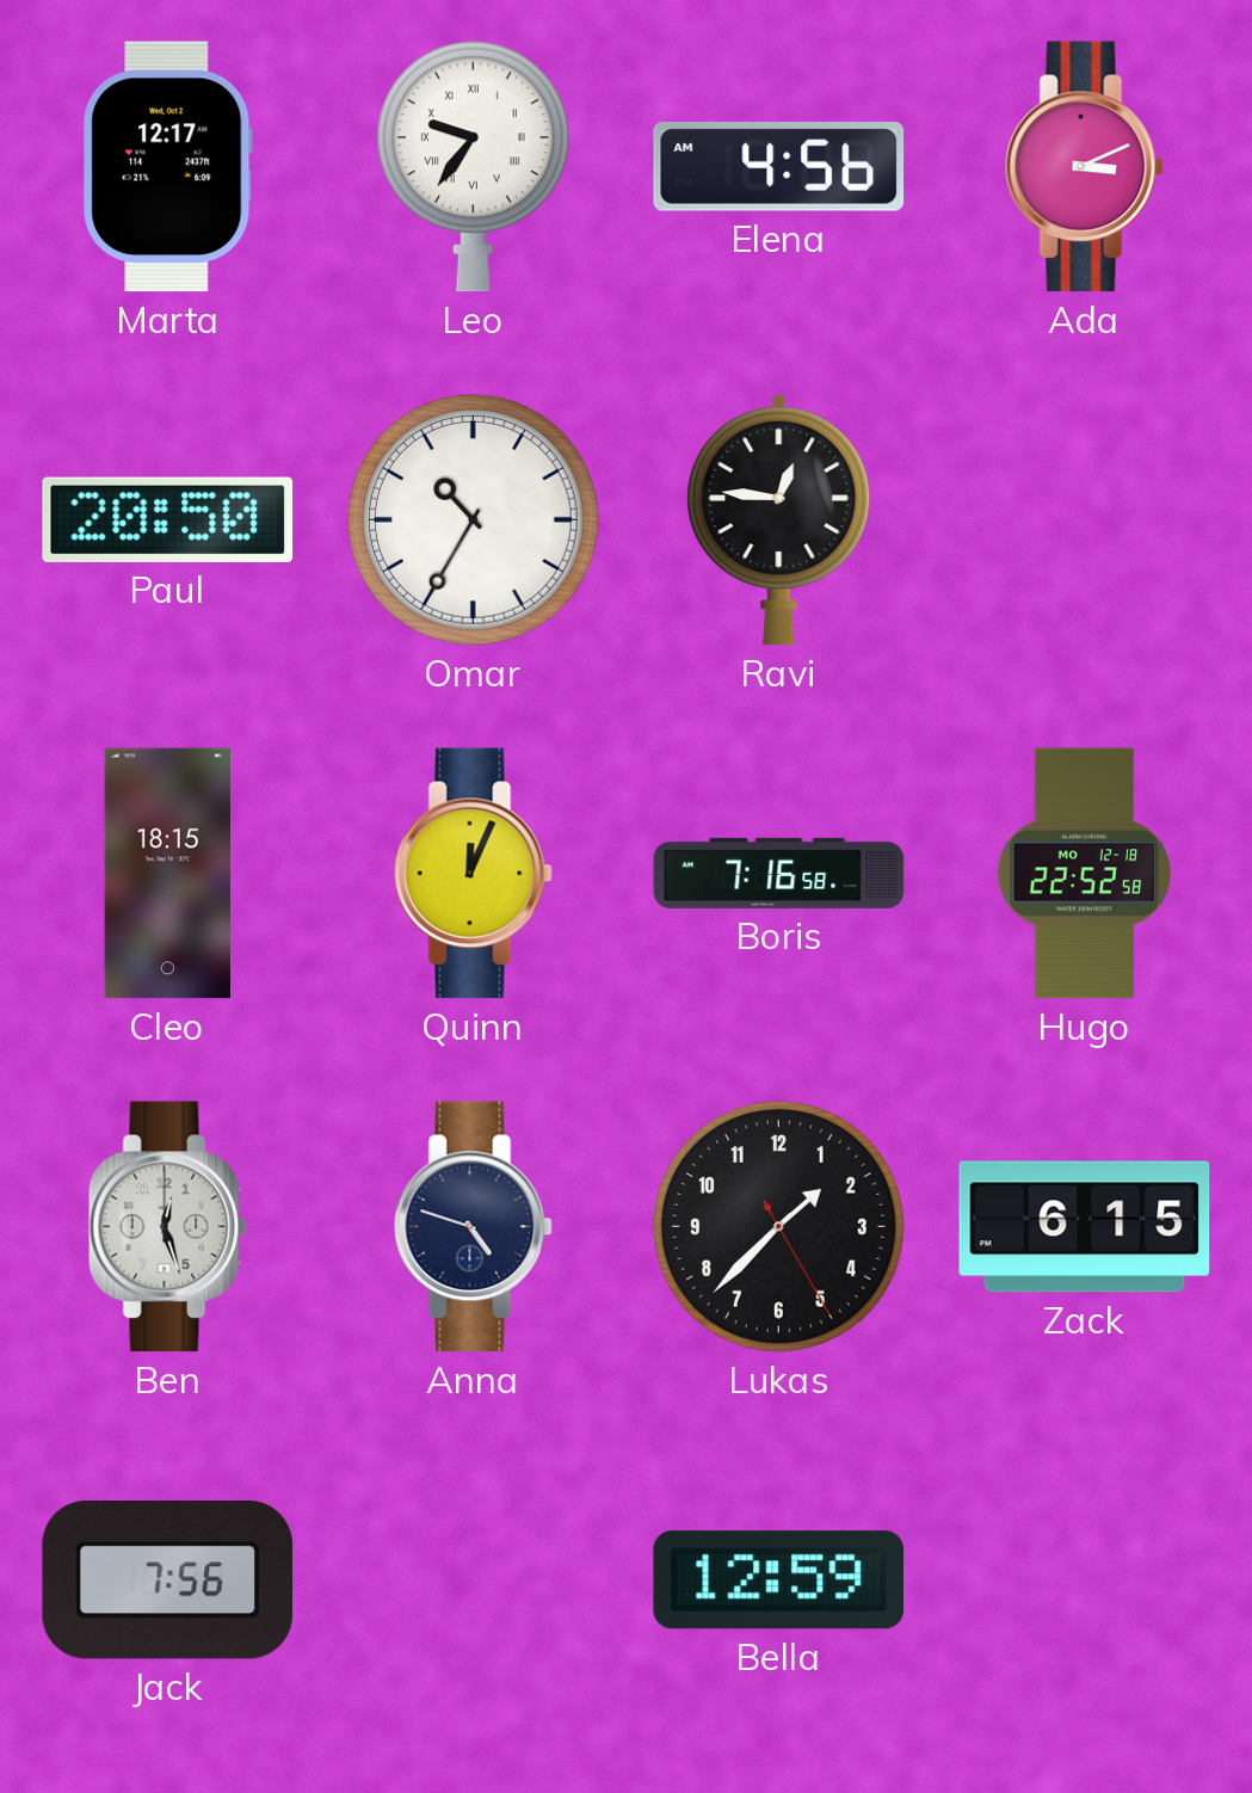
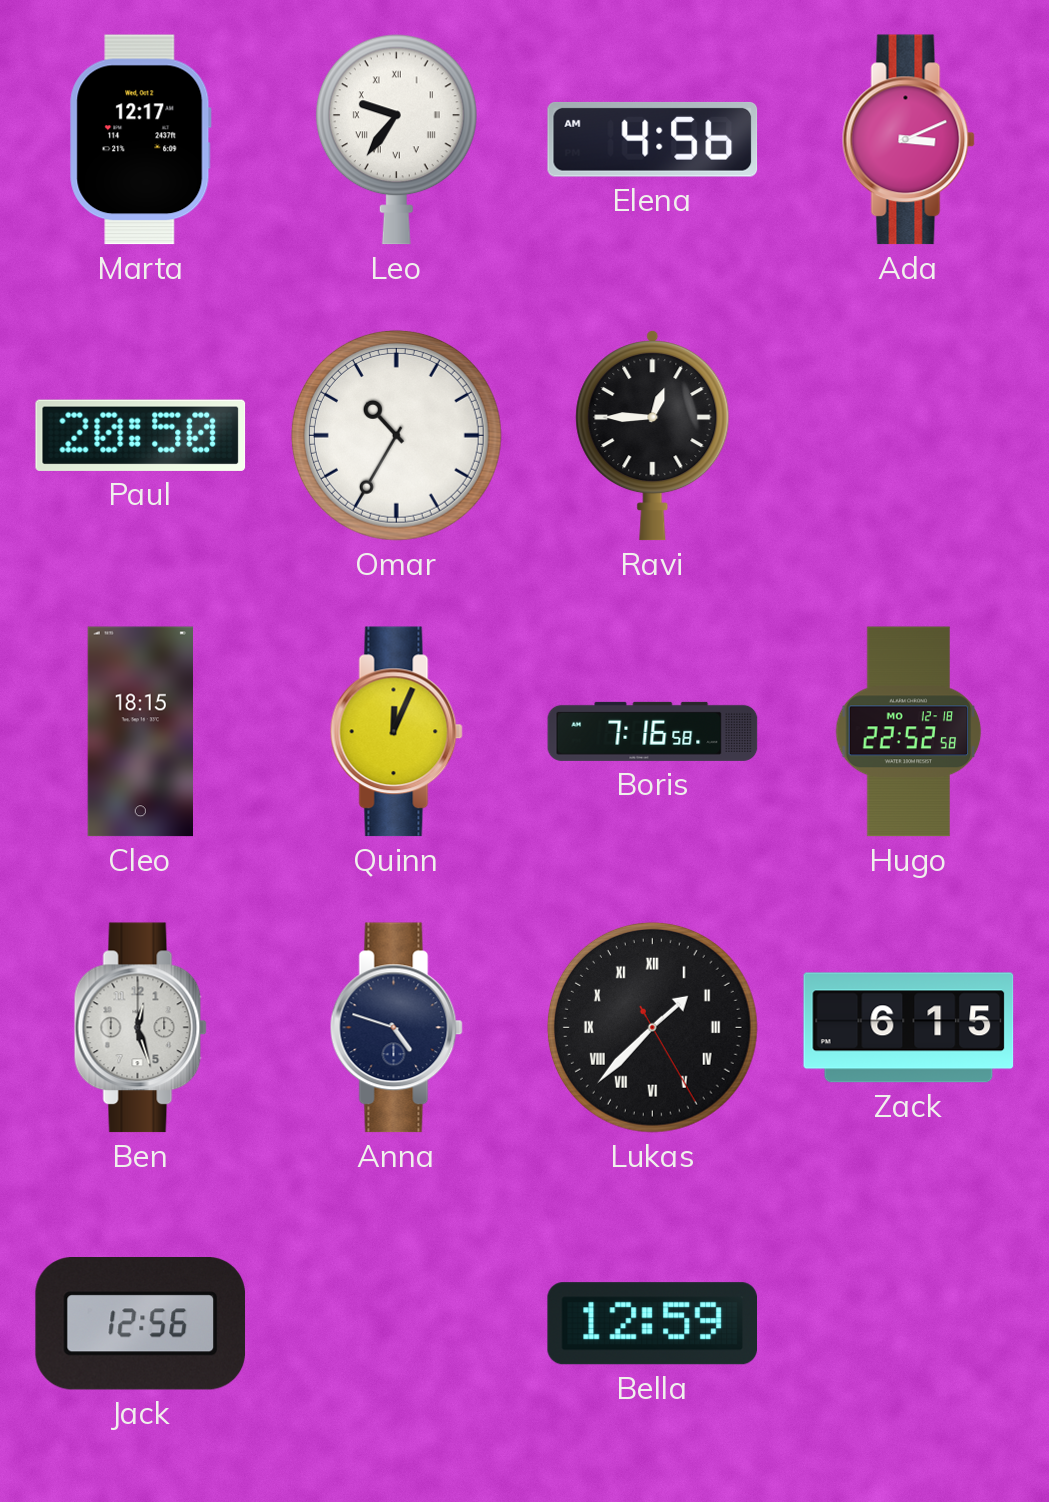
Ravi: 12:46 -> 12:45
Lukas numerals: Arabic -> Roman
Jack: 7:56 -> 12:56
